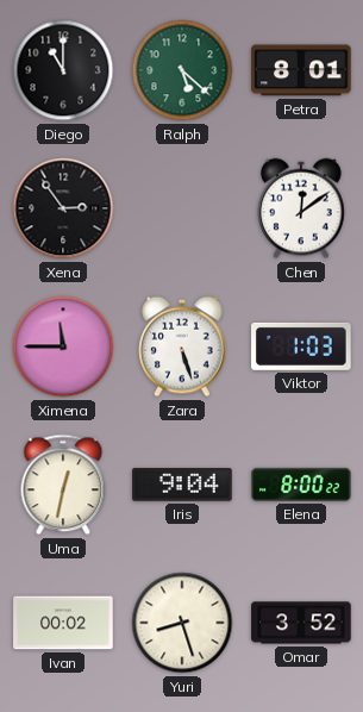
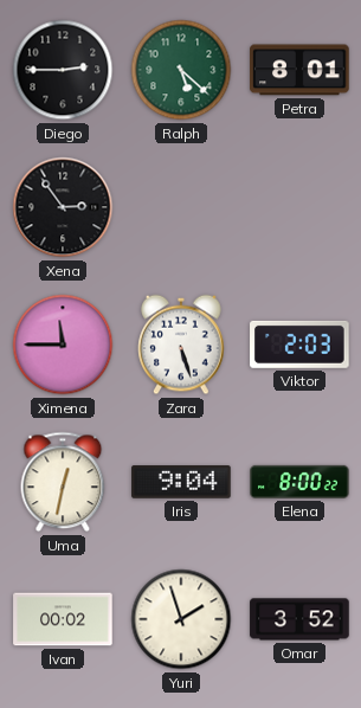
Diego: 11:00 -> 2:45
Chen: 12:09 -> none
Viktor: 1:03 -> 2:03
Yuri: 8:27 -> 1:57
